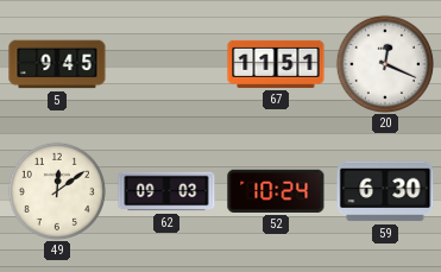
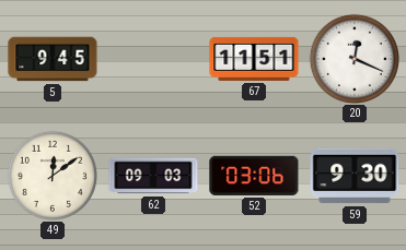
52: 10:24 -> 03:06
59: 6:30 -> 9:30
